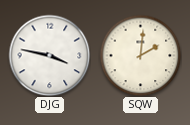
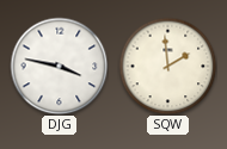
SQW: 2:01 -> 1:59
